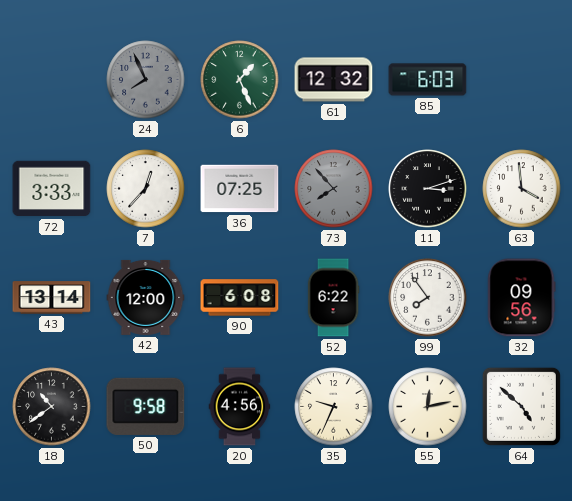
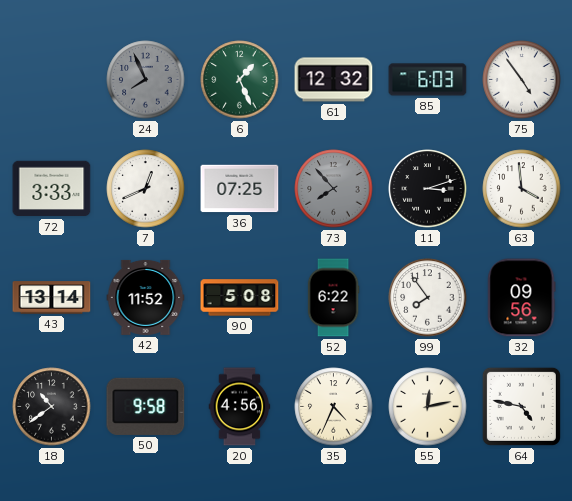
75: none -> 4:54
7: 12:37 -> 12:41
42: 12:00 -> 11:52
90: 6:08 -> 5:08
35: 9:34 -> 4:34
64: 4:52 -> 4:47
